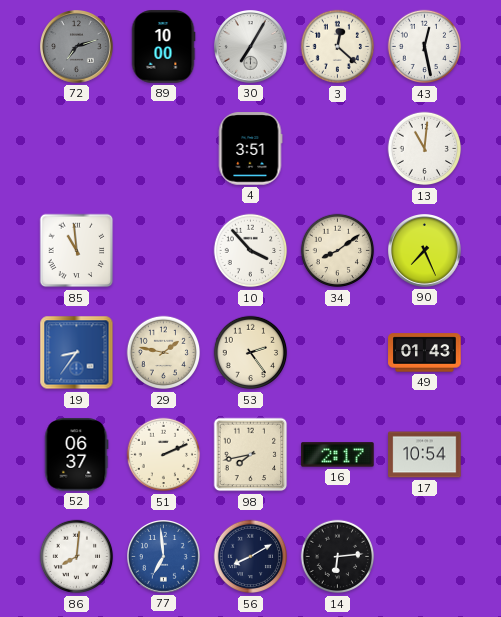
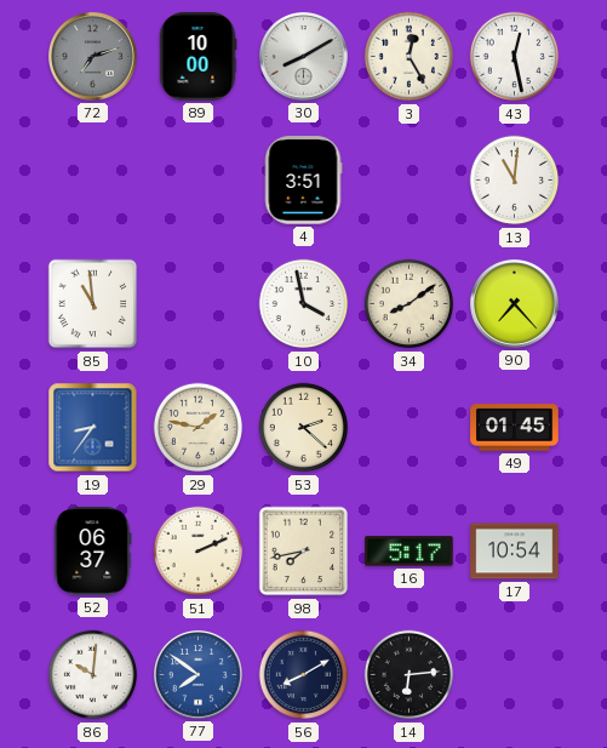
30: 7:05 -> 8:10
3: 12:22 -> 12:25
10: 3:53 -> 3:58
90: 7:26 -> 7:23
53: 2:24 -> 2:22
49: 01:43 -> 01:45
16: 2:17 -> 5:17
86: 8:01 -> 10:01
77: 6:59 -> 7:51
